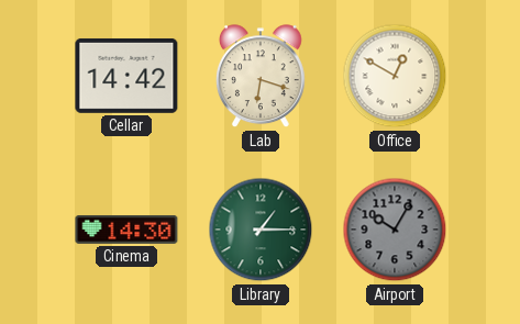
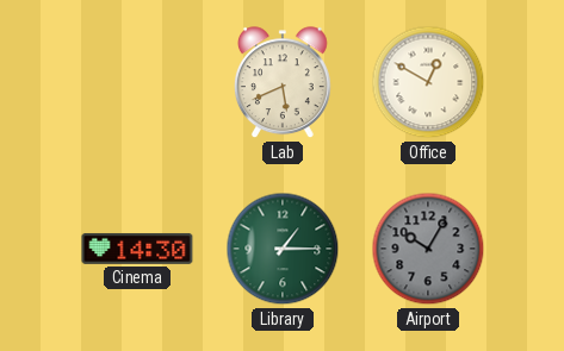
Cellar: 14:42 -> none
Lab: 6:18 -> 5:41
